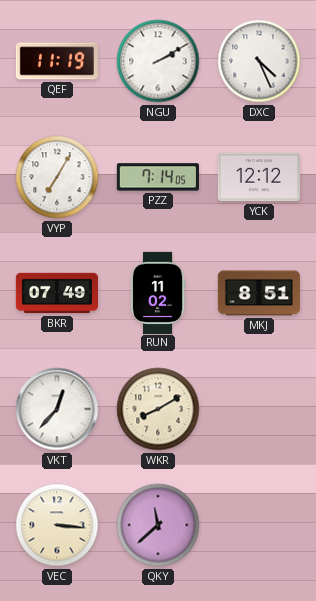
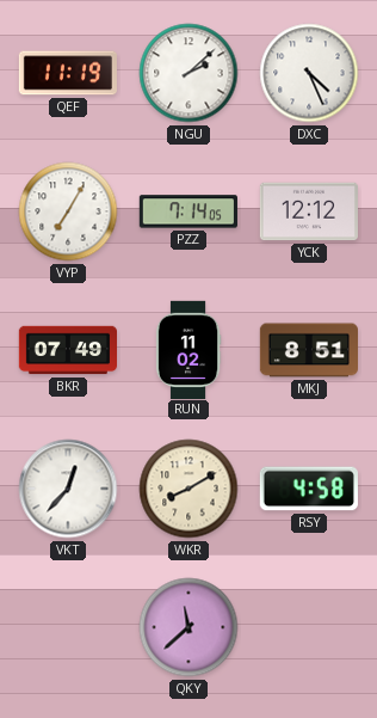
NGU: 2:10 -> 2:08
RSY: none -> 4:58
VEC: 3:16 -> none
